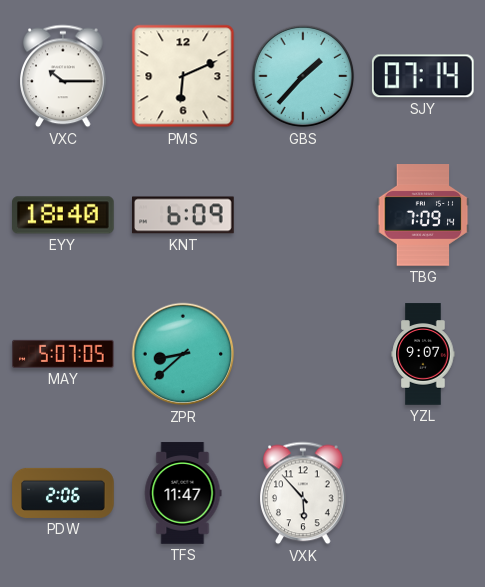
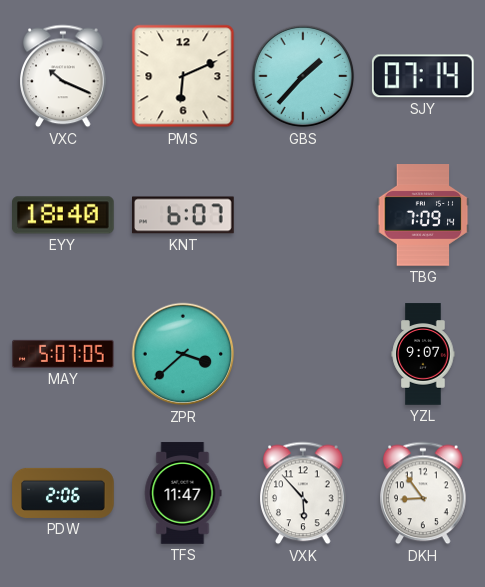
VXC: 10:15 -> 10:19
KNT: 6:09 -> 6:07
ZPR: 8:38 -> 3:38
DKH: none -> 8:54
